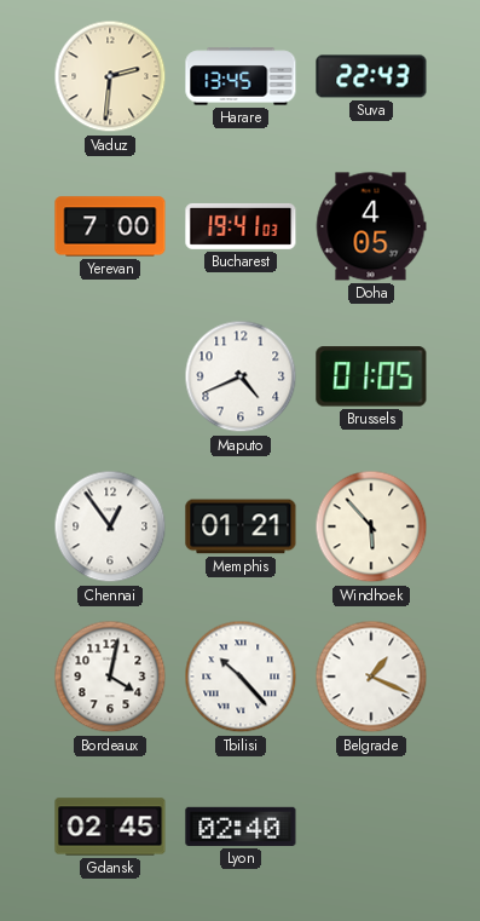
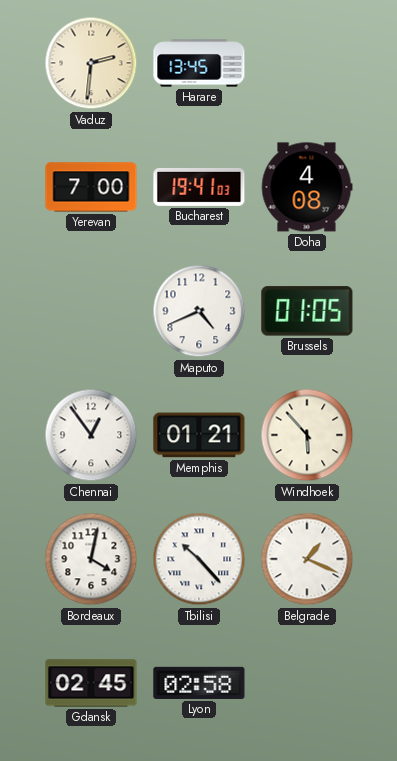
Suva: 22:43 -> none
Doha: 4:05 -> 4:08
Lyon: 02:40 -> 02:58
